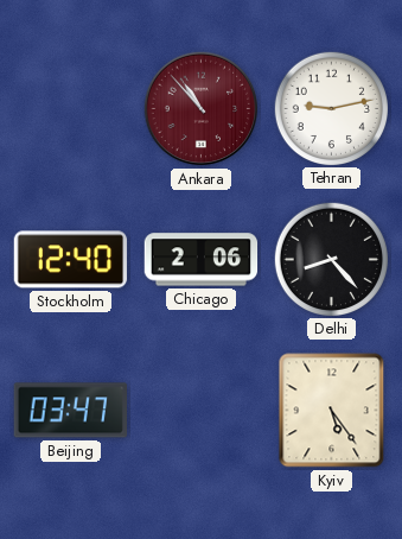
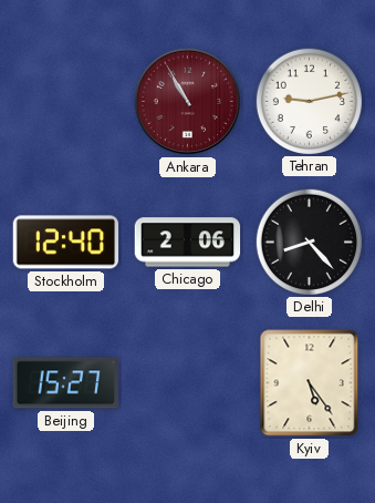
Ankara: 10:53 -> 10:55
Beijing: 03:47 -> 15:27
